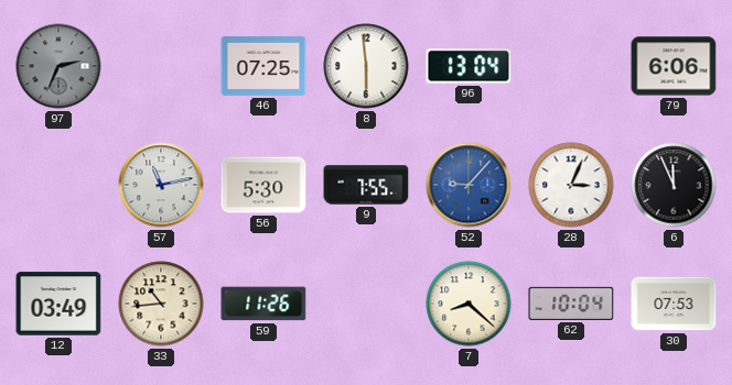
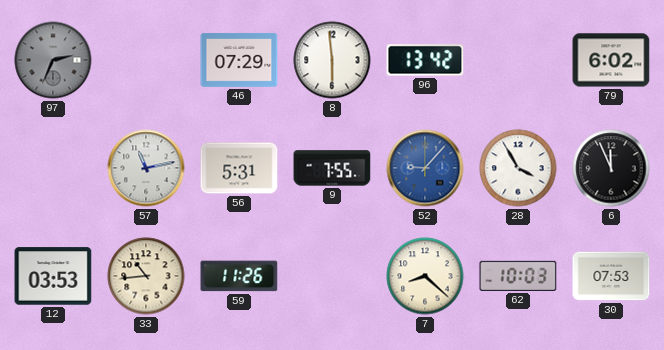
46: 07:25 -> 07:29
96: 13:04 -> 13:42
79: 6:06 -> 6:02
56: 5:30 -> 5:31
28: 3:04 -> 3:55
12: 03:49 -> 03:53
62: 10:04 -> 10:03
